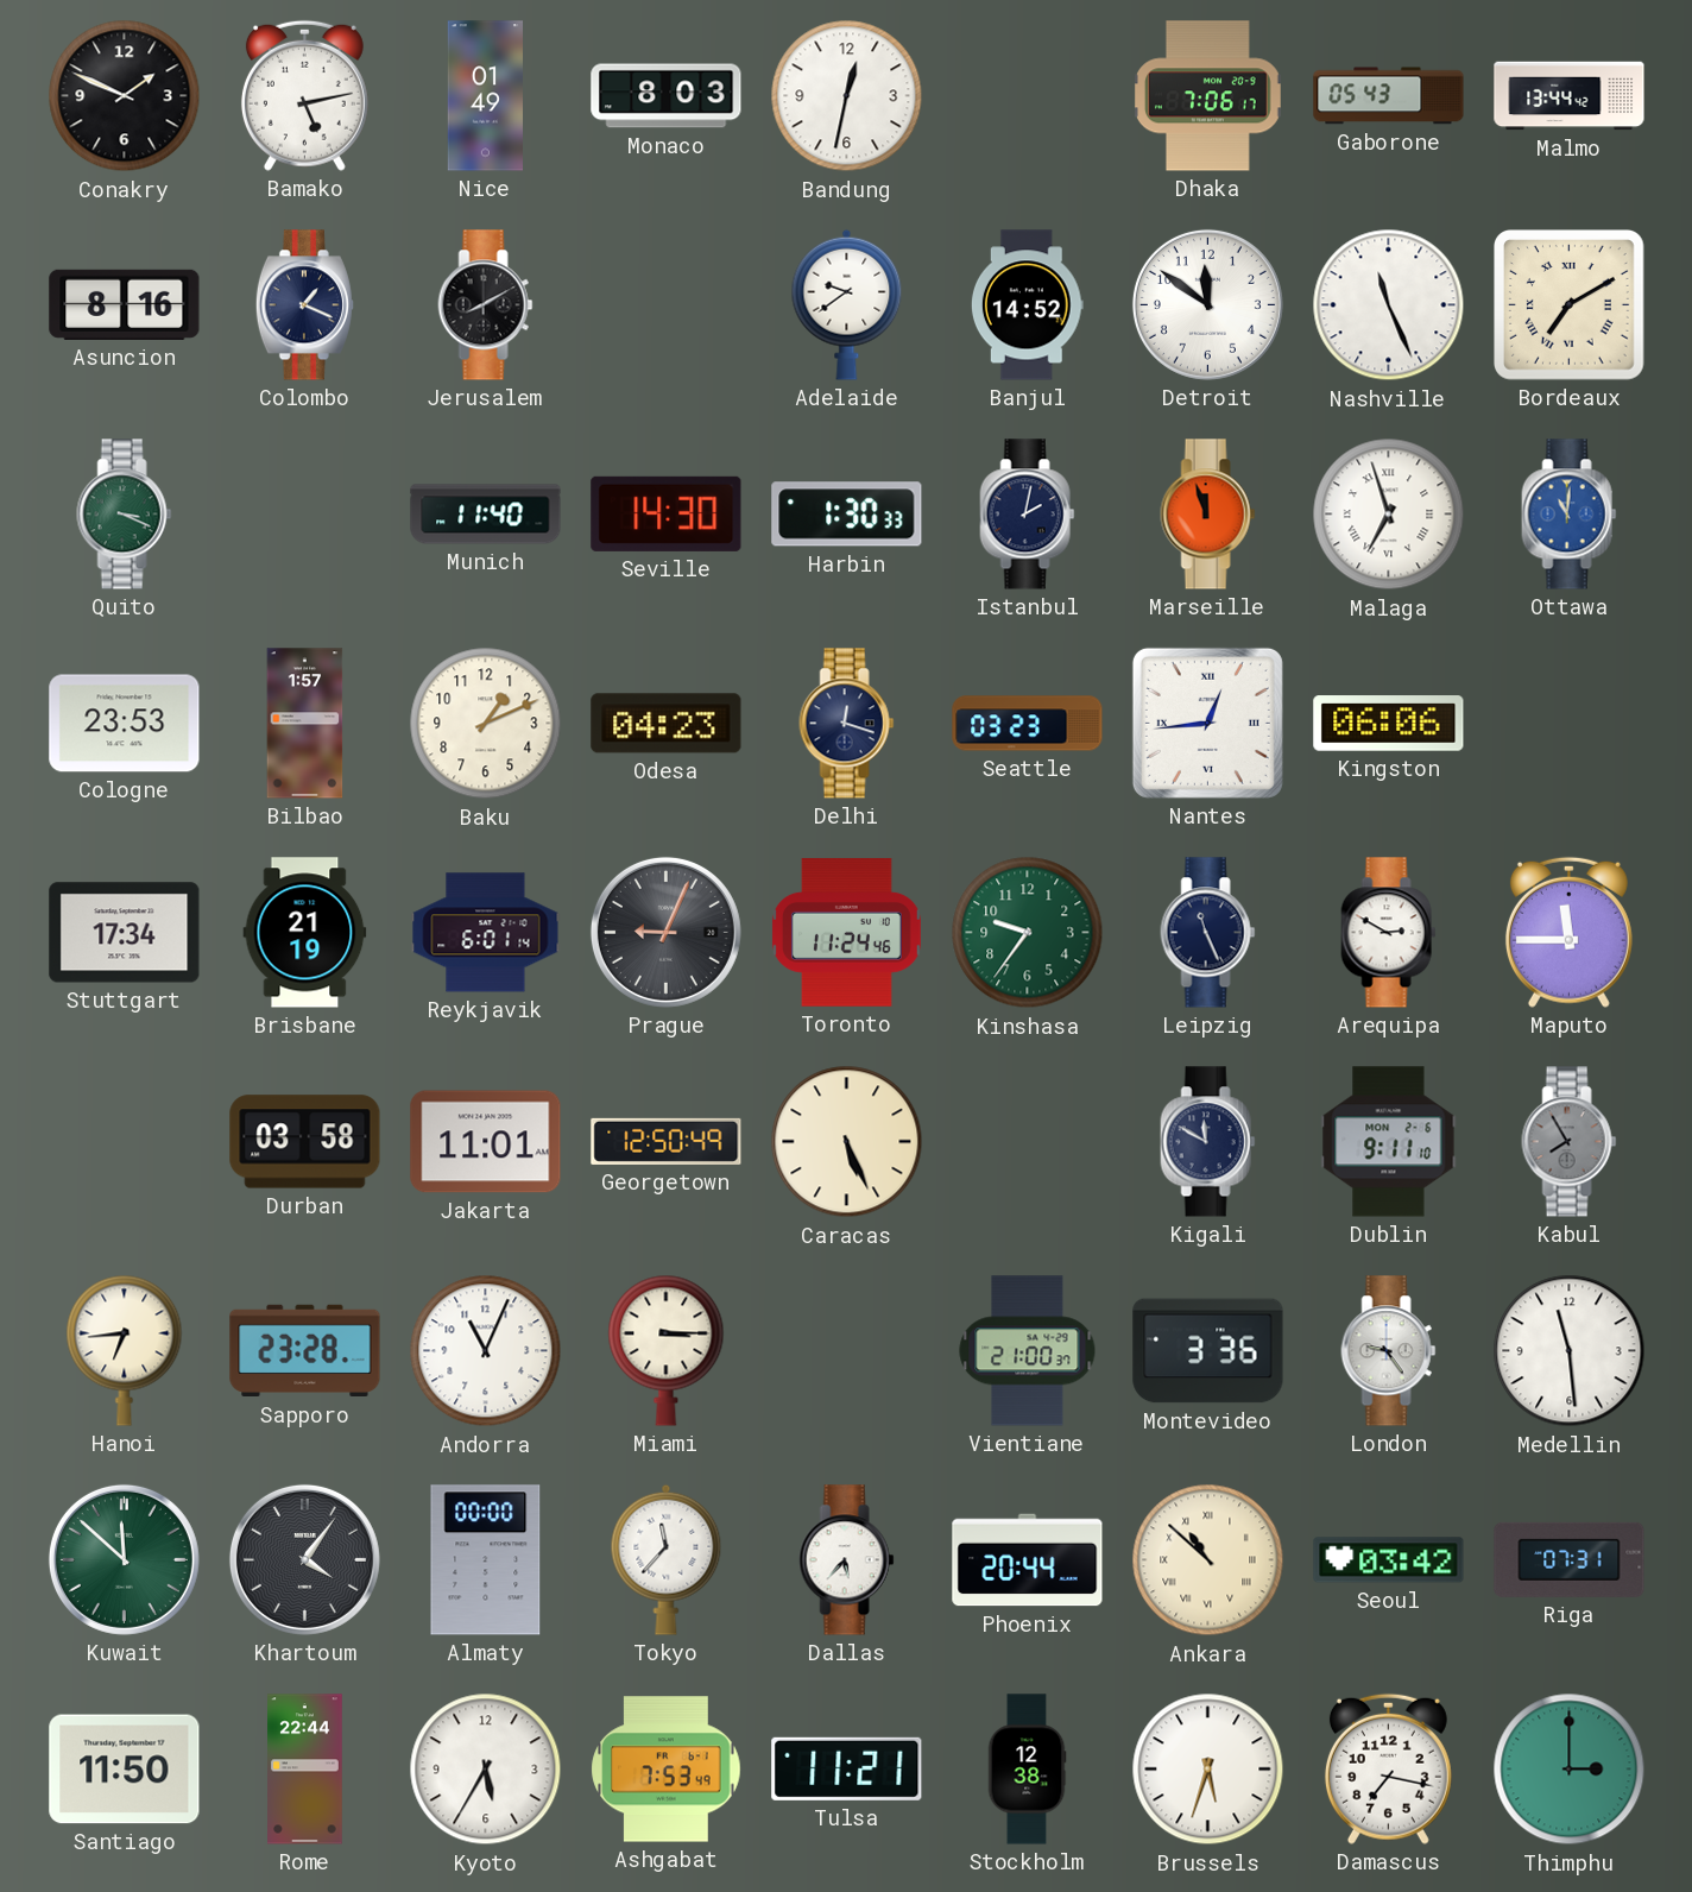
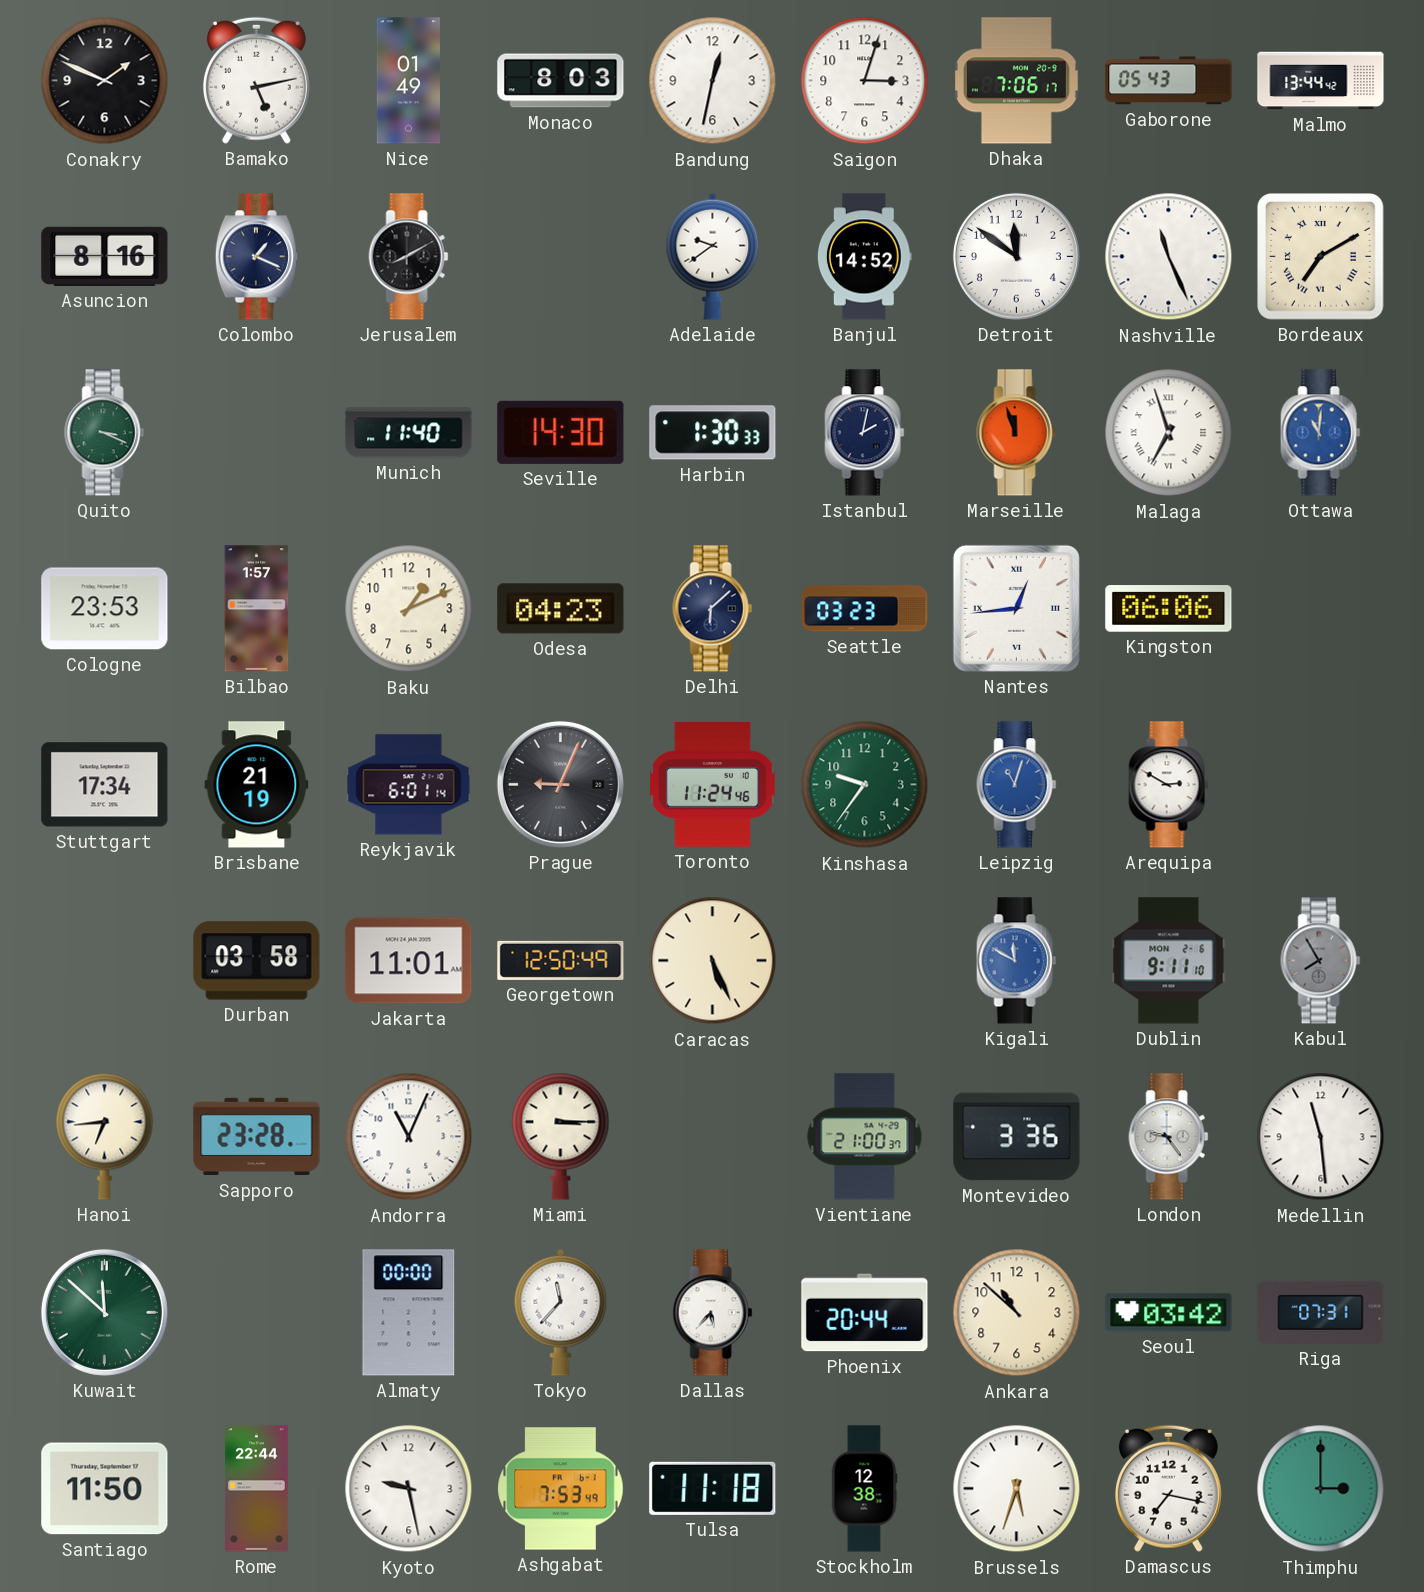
Saigon: none -> 3:03
Delhi: 12:18 -> 6:08
Leipzig: 11:26 -> 11:03
Leipzig dial: navy -> blue
Maputo: 11:45 -> none
Kigali dial: navy -> blue
Khartoum: 4:06 -> none
Ankara numerals: Roman -> Arabic
Kyoto: 5:35 -> 9:28
Tulsa: 11:21 -> 11:18
